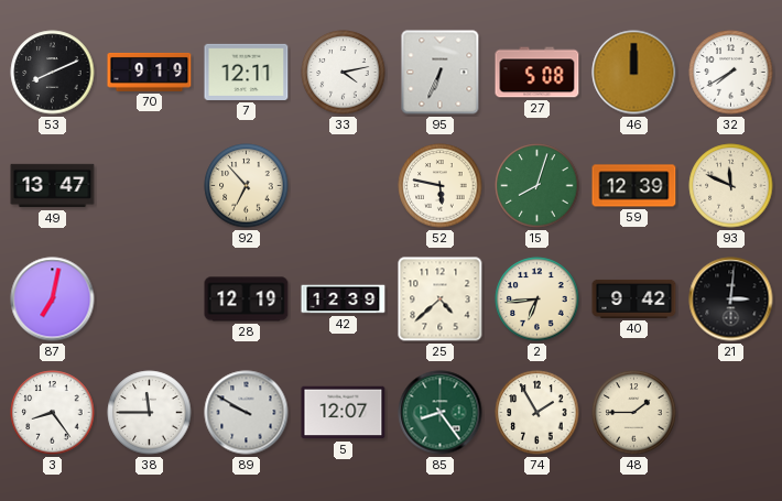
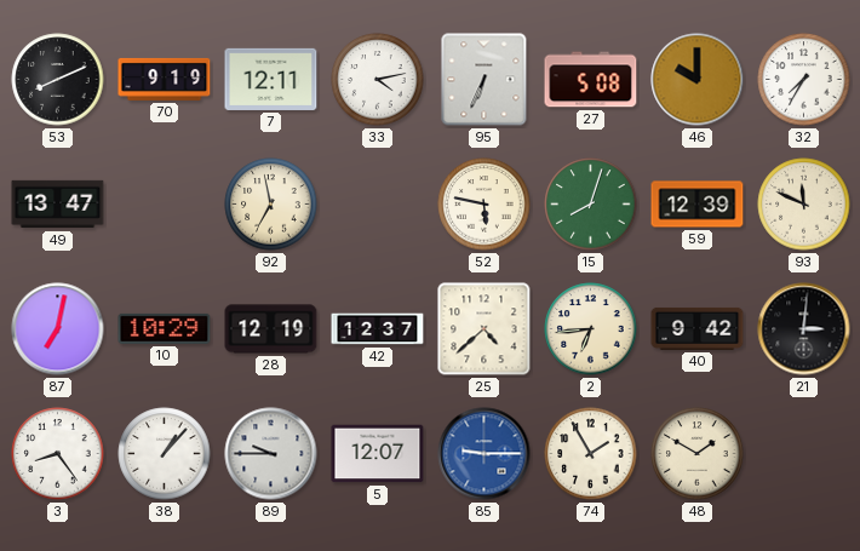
46: 12:00 -> 10:00
32: 7:40 -> 7:35
92: 6:53 -> 6:58
10: none -> 10:29
42: 12:39 -> 12:37
38: 11:45 -> 1:07
89: 9:50 -> 9:45
85: 8:24 -> 9:15
85 dial: green -> blue
48: 1:45 -> 1:50
